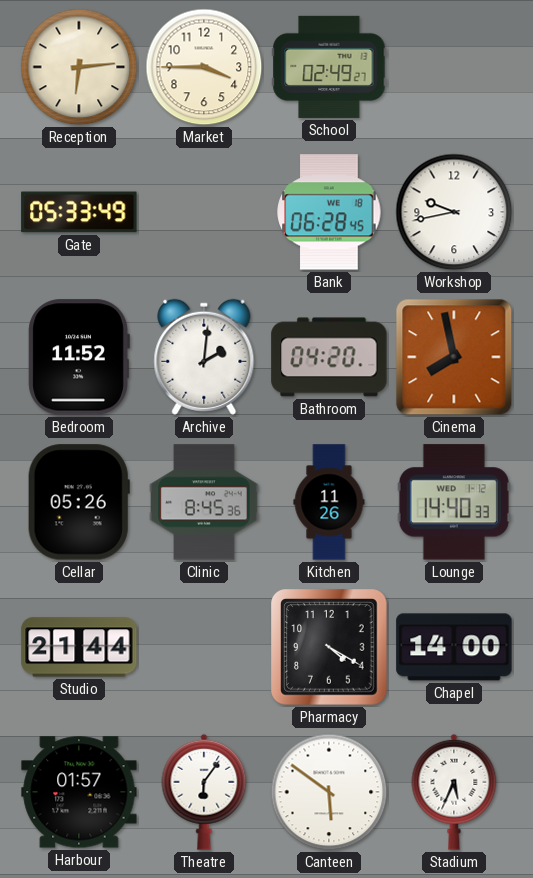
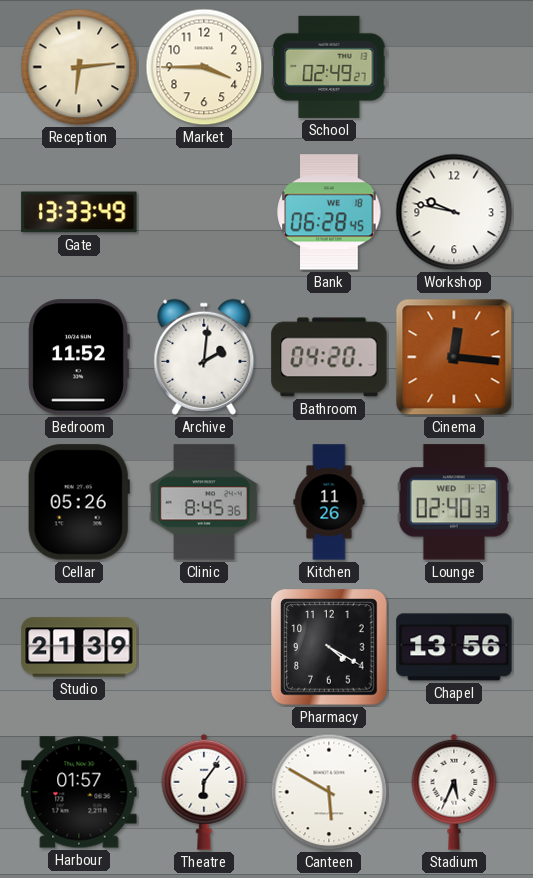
Gate: 05:33 -> 13:33
Workshop: 9:43 -> 9:47
Cinema: 7:58 -> 12:16
Lounge: 14:40 -> 02:40
Studio: 21:44 -> 21:39
Chapel: 14:00 -> 13:56
Canteen: 5:51 -> 5:50
